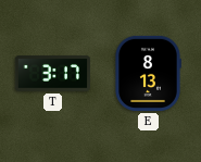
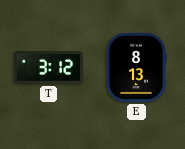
T: 3:17 -> 3:12
